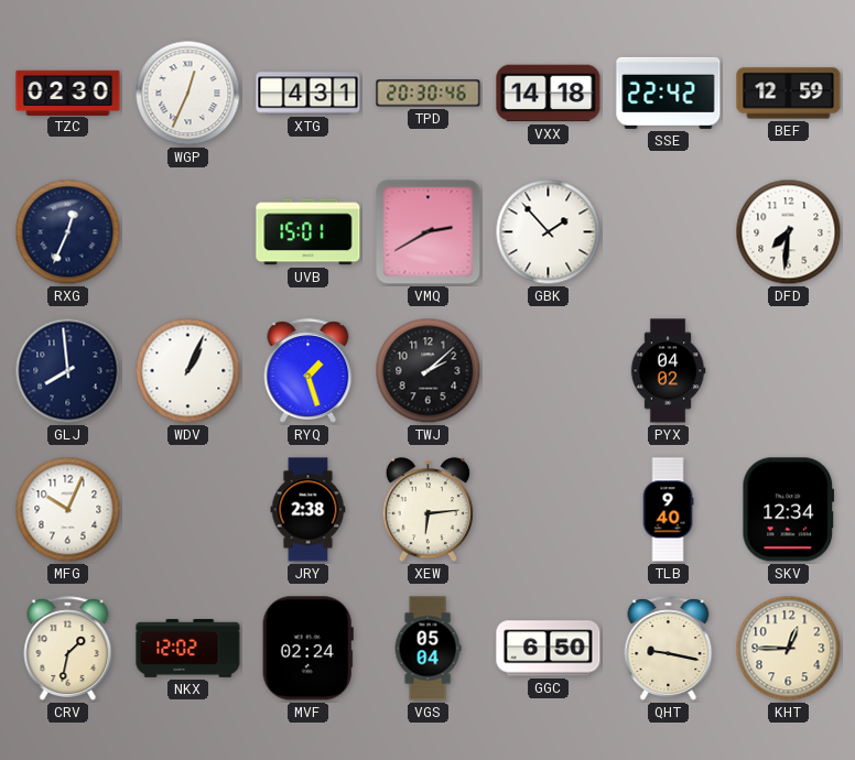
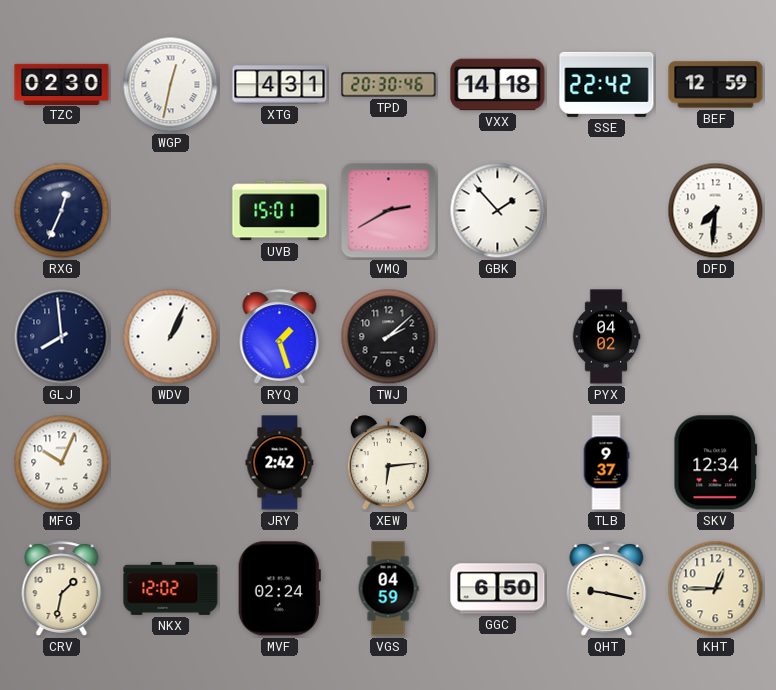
WGP: 12:34 -> 12:32
JRY: 2:38 -> 2:42
TLB: 9:40 -> 9:37
VGS: 05:04 -> 04:59
